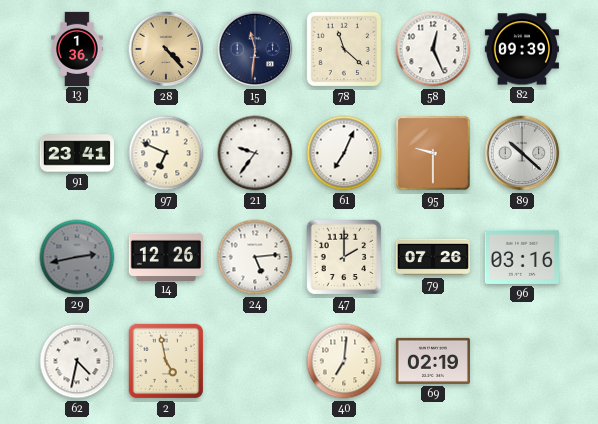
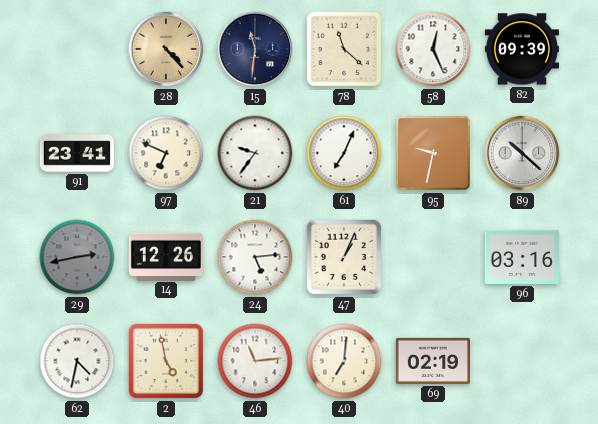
13: 1:36 -> none
95: 9:30 -> 9:32
47: 2:00 -> 1:04
79: 07:26 -> none
46: none -> 11:14
